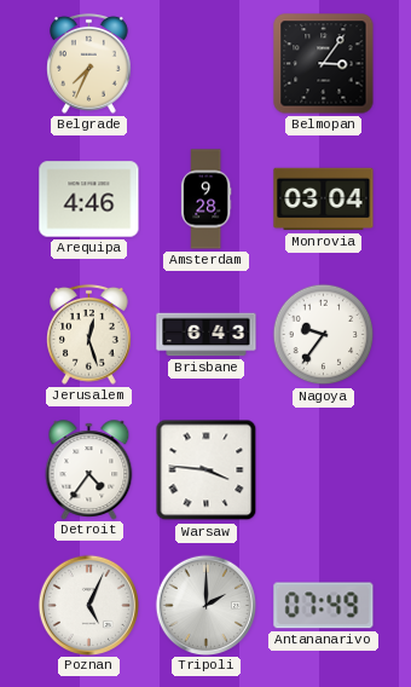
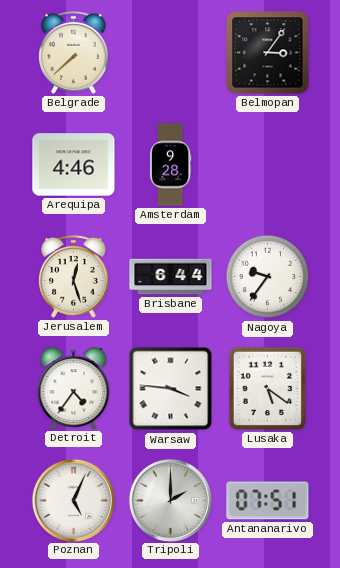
Belgrade: 7:34 -> 7:38
Monrovia: 03:04 -> none
Brisbane: 6:43 -> 6:44
Lusaka: none -> 5:21
Antananarivo: 07:49 -> 07:51
